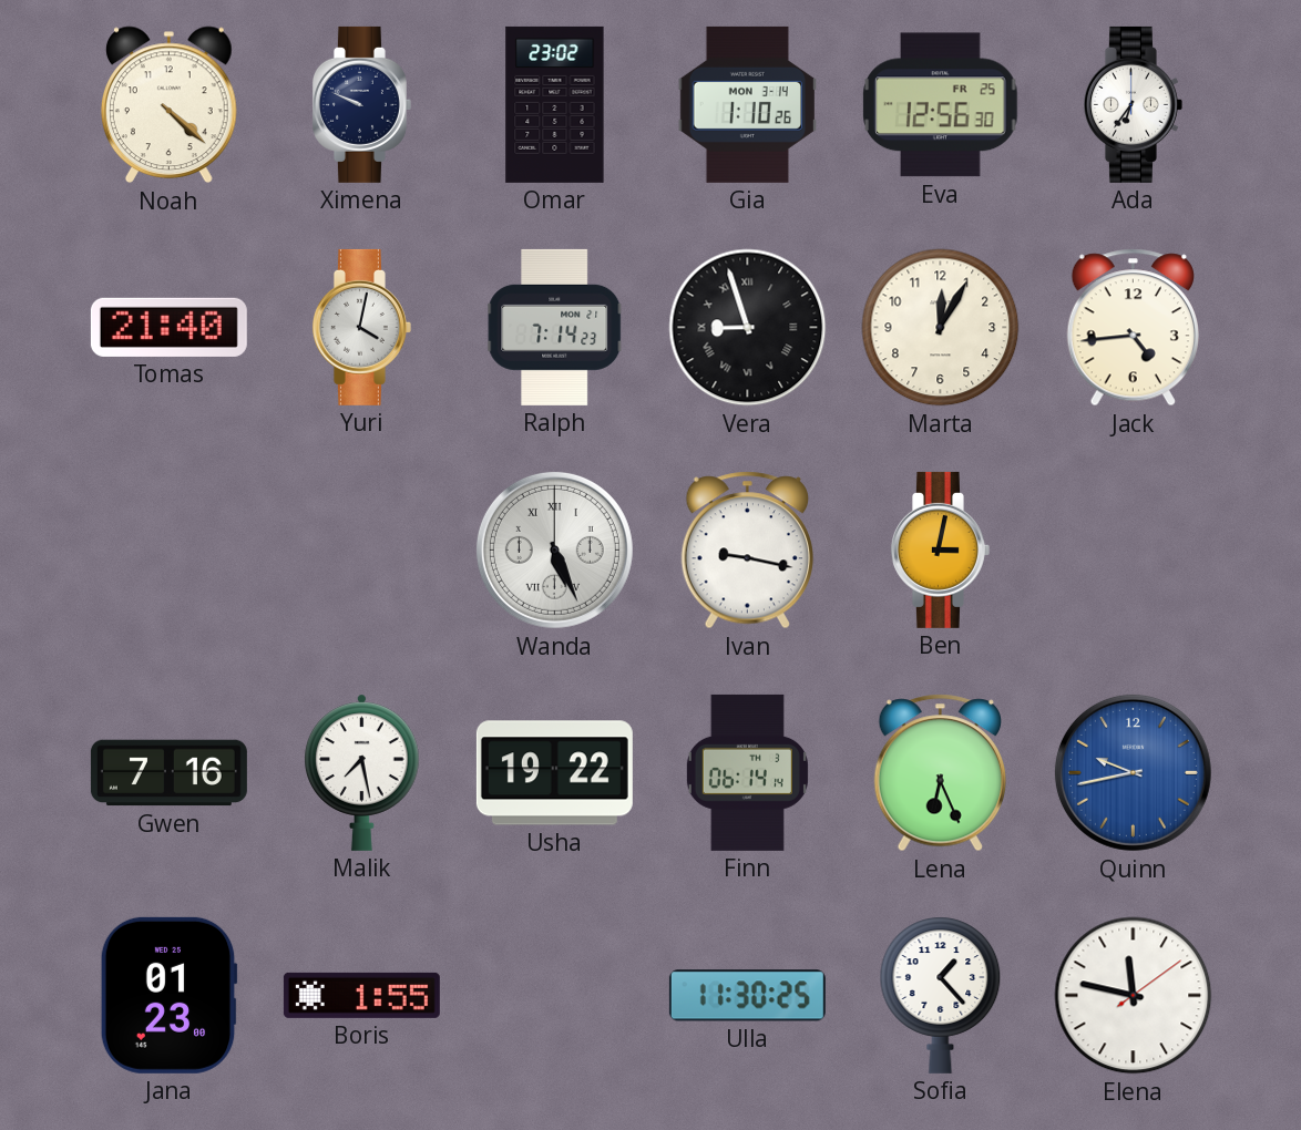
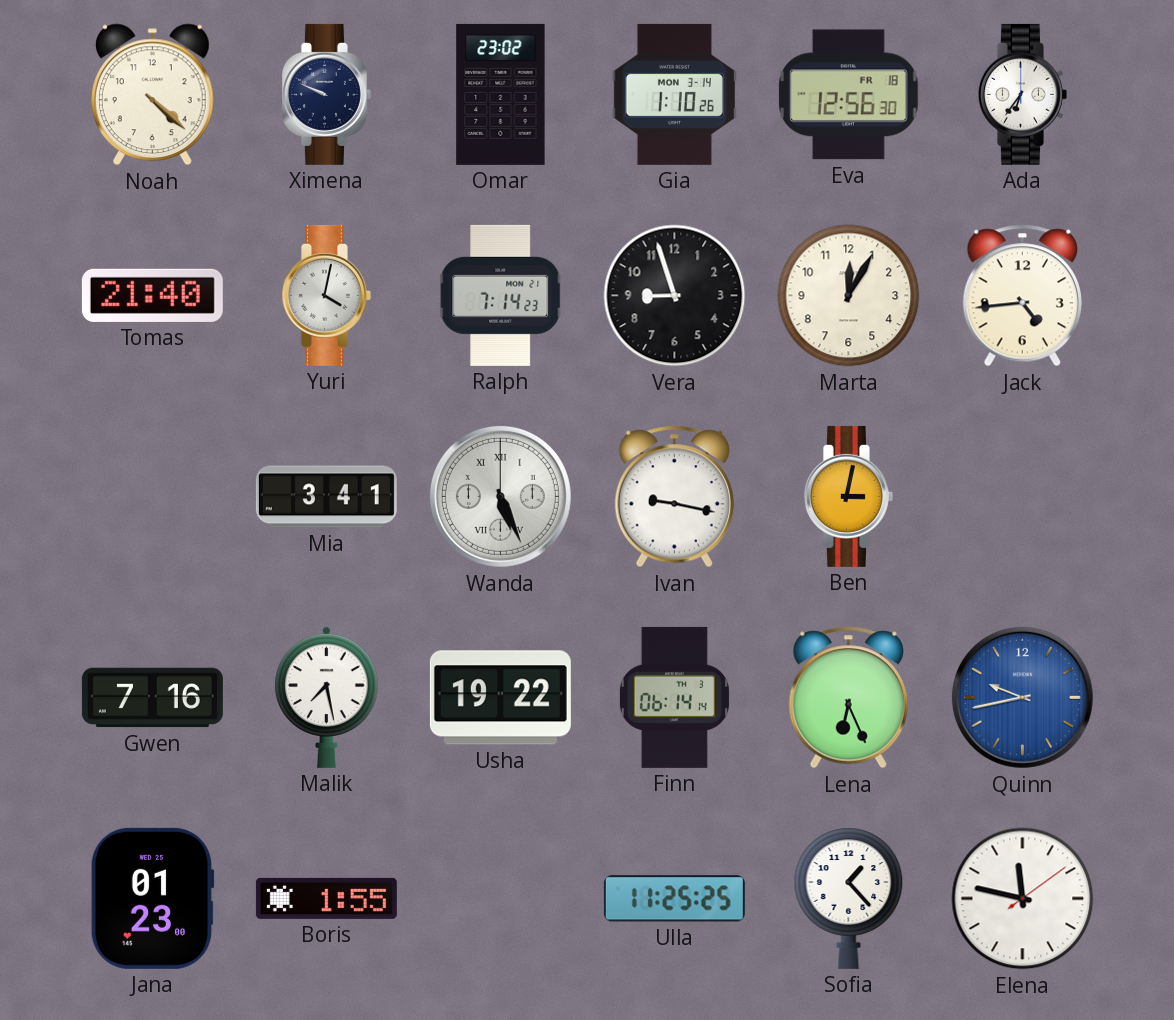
Eva date: FR 25 -> FR 18
Vera numerals: Roman -> Arabic
Mia: none -> 3:41
Ulla: 11:30 -> 11:25
